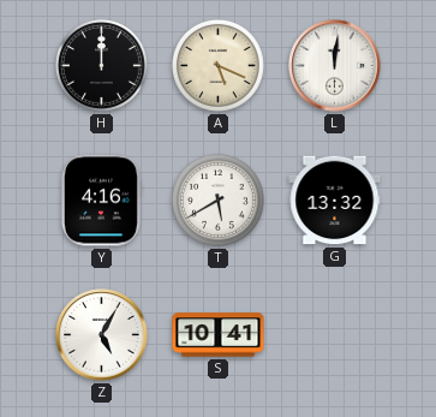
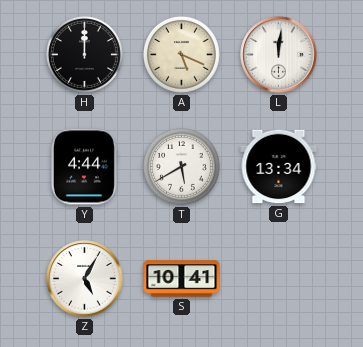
Y: 4:16 -> 4:44
G: 13:32 -> 13:34
